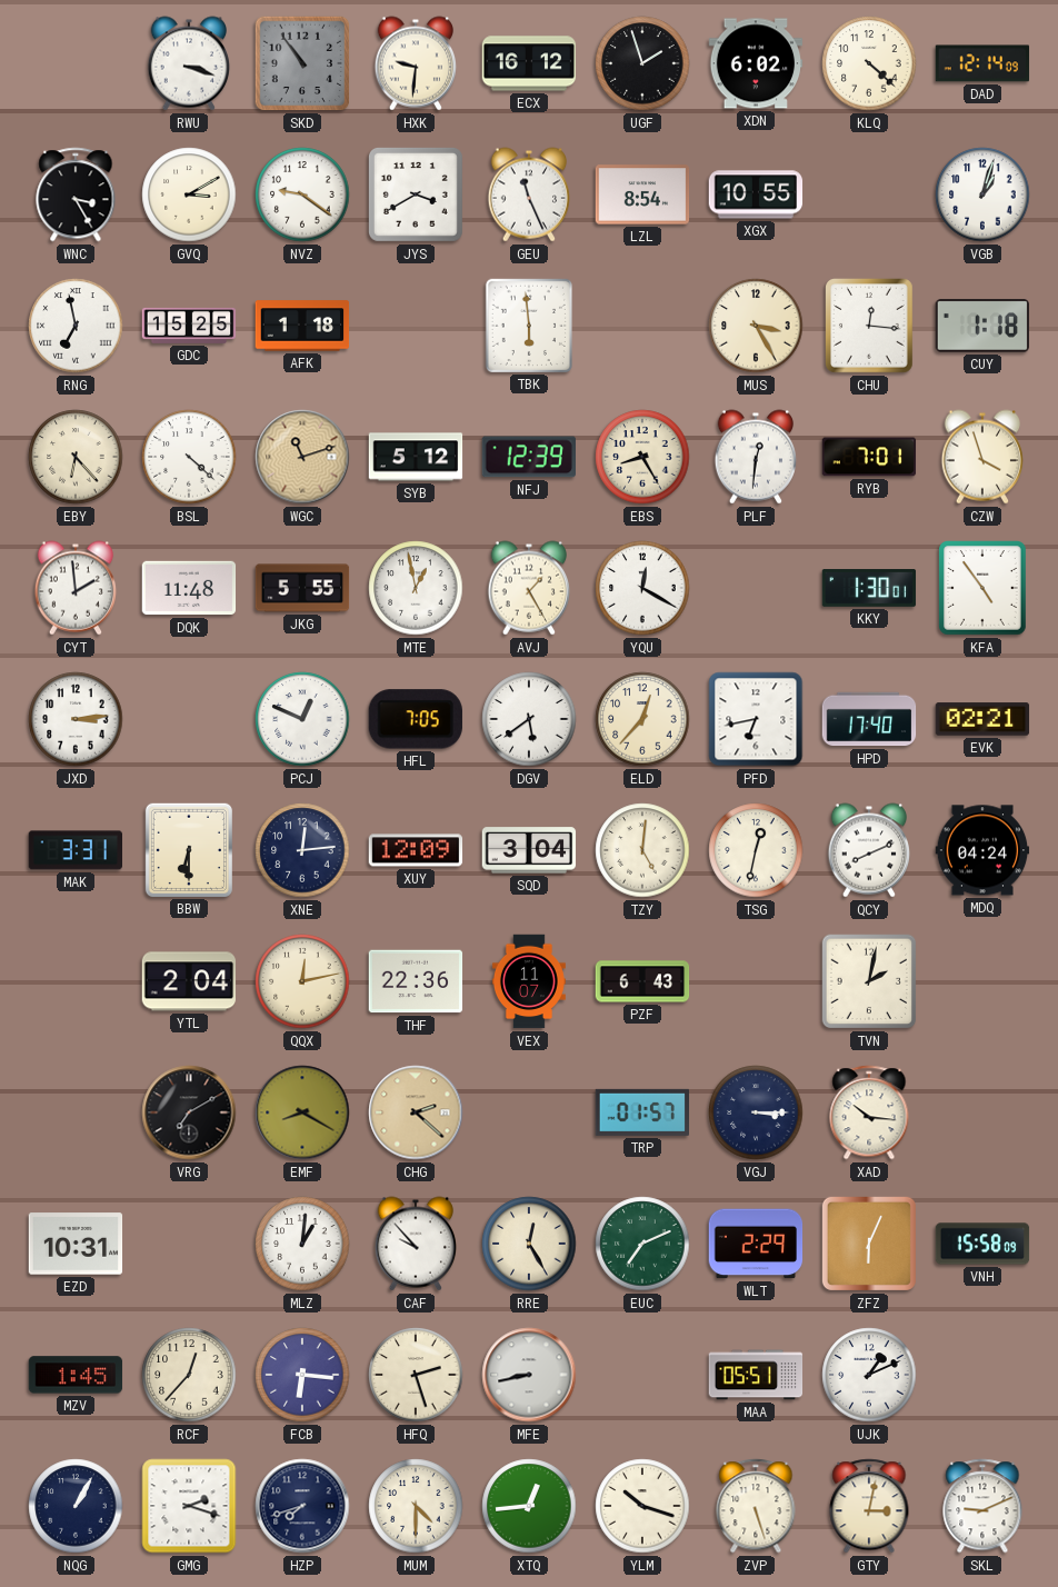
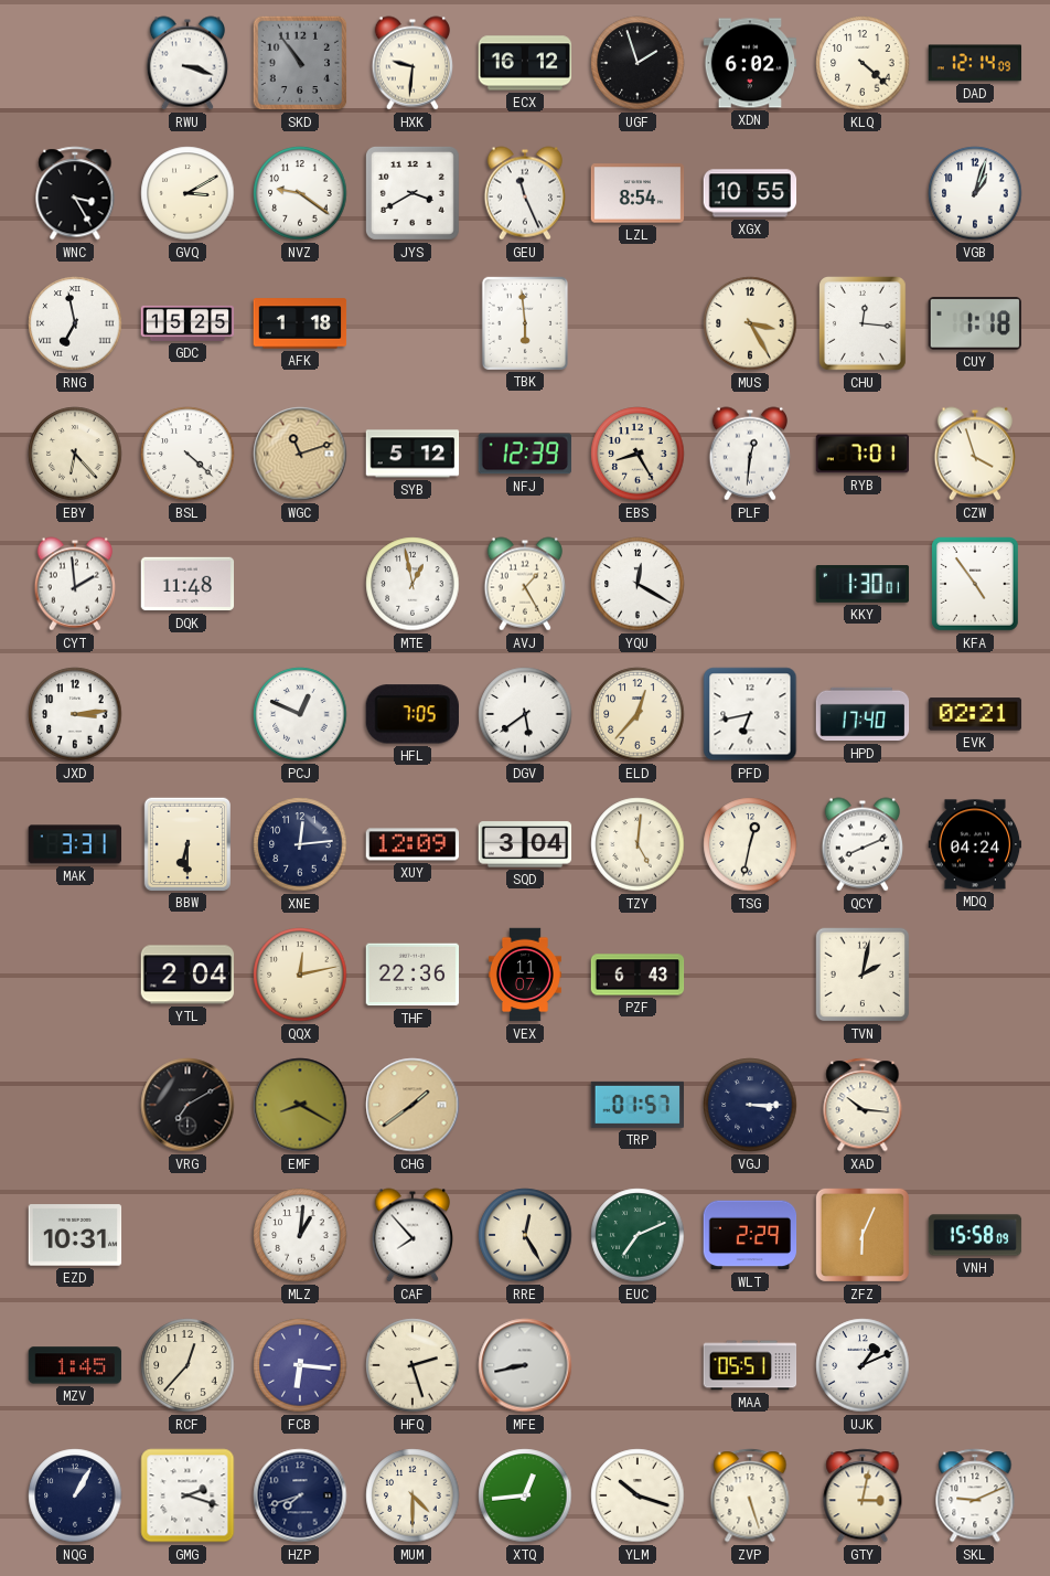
JKG: 5:55 -> none
CHG: 2:22 -> 1:39
CAF: 9:53 -> 7:53
